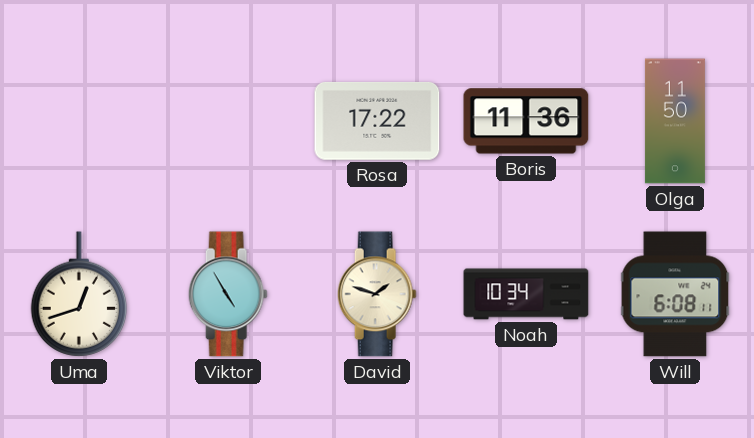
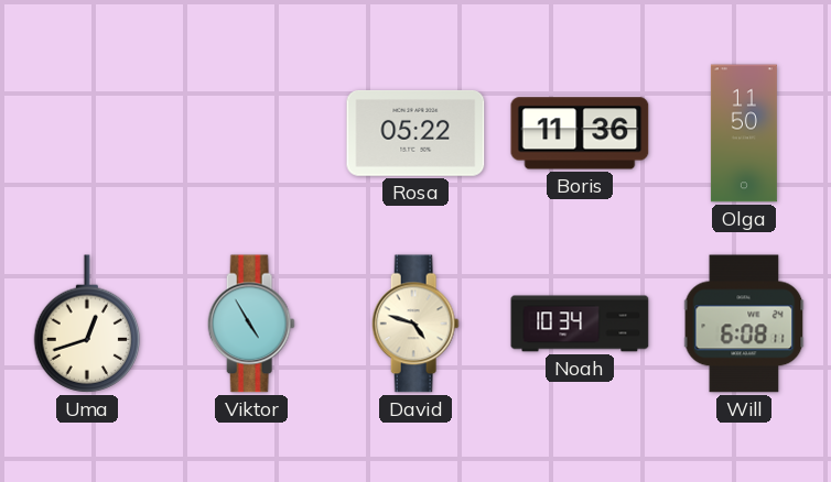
Rosa: 17:22 -> 05:22
David: 1:48 -> 4:48
